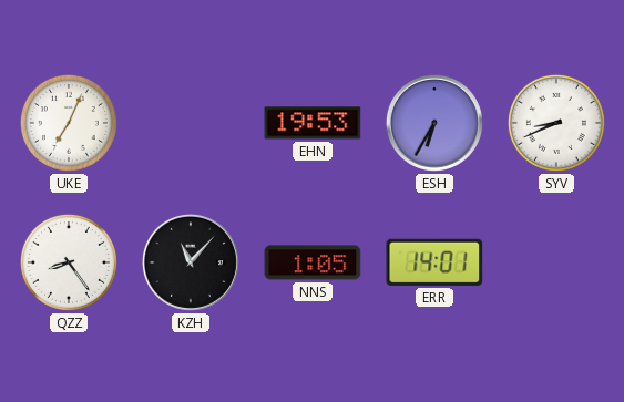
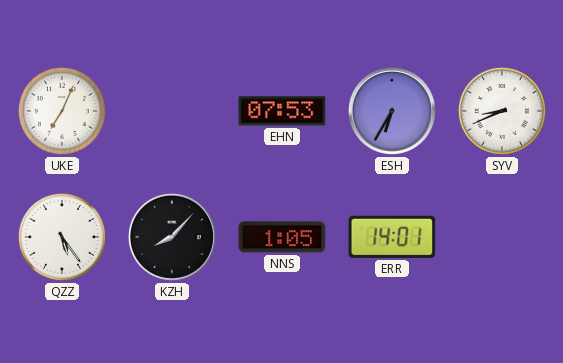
EHN: 19:53 -> 07:53
QZZ: 8:24 -> 5:24
KZH: 11:07 -> 8:07
